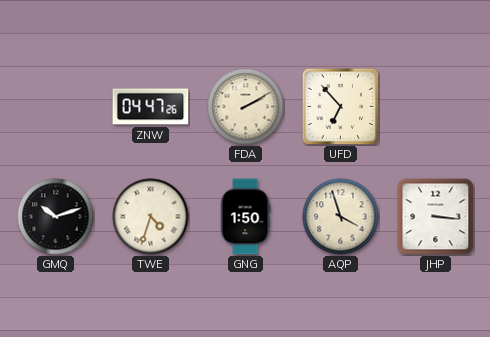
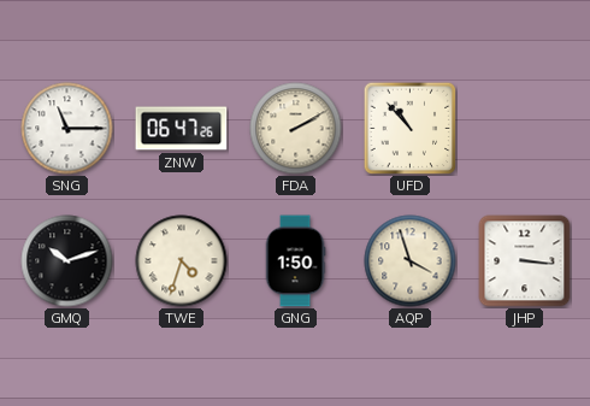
SNG: none -> 11:15
ZNW: 04:47 -> 06:47
UFD: 6:53 -> 10:53
